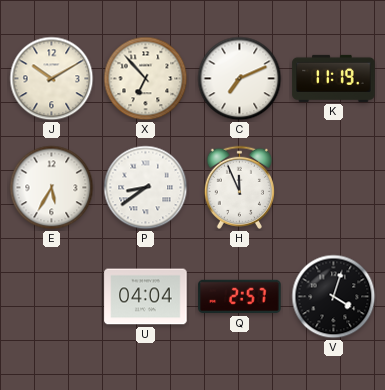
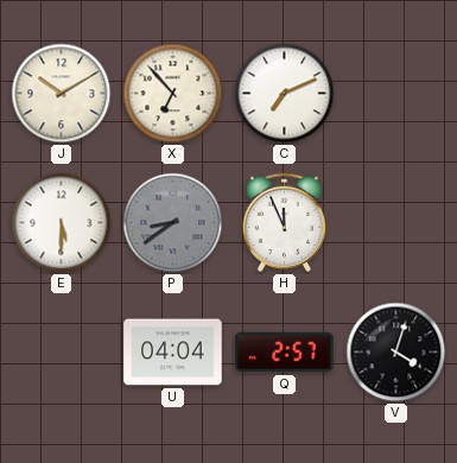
K: 11:19 -> none
E: 5:35 -> 5:30
P dial: white -> grey
